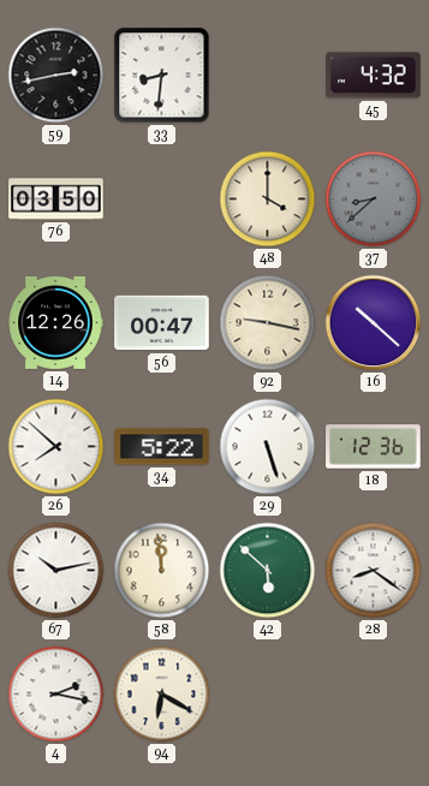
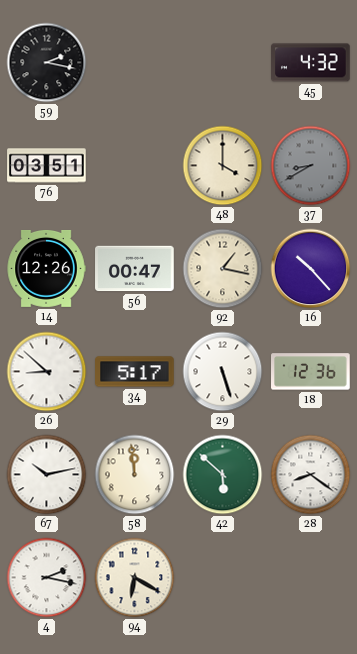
59: 2:43 -> 2:17
33: 8:31 -> none
76: 03:50 -> 03:51
37: 8:38 -> 8:40
92: 9:17 -> 1:17
16: 10:22 -> 10:23
26: 7:52 -> 8:52
34: 5:22 -> 5:17
